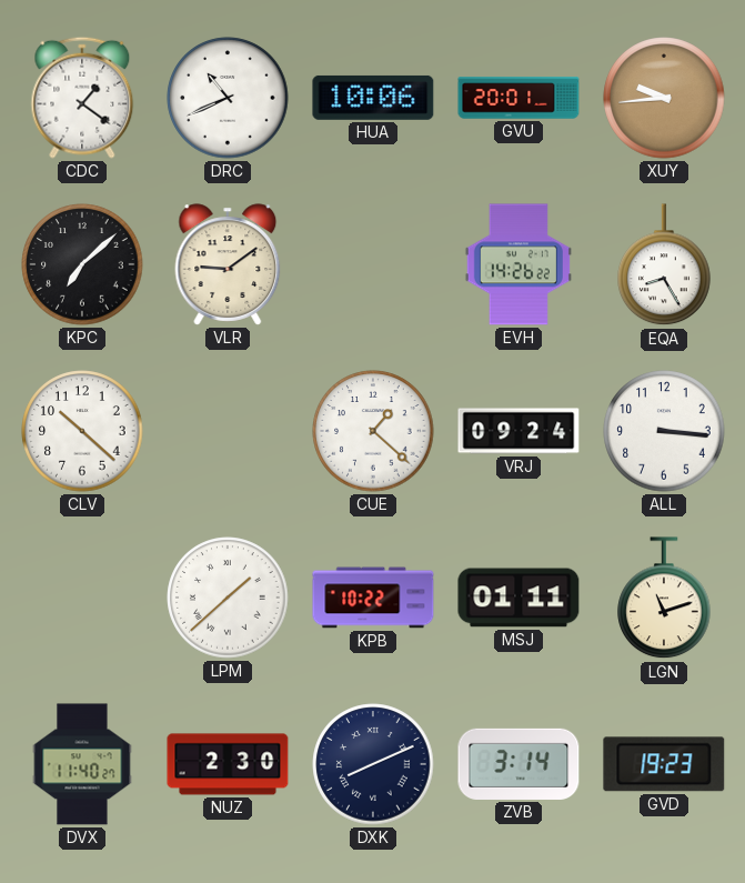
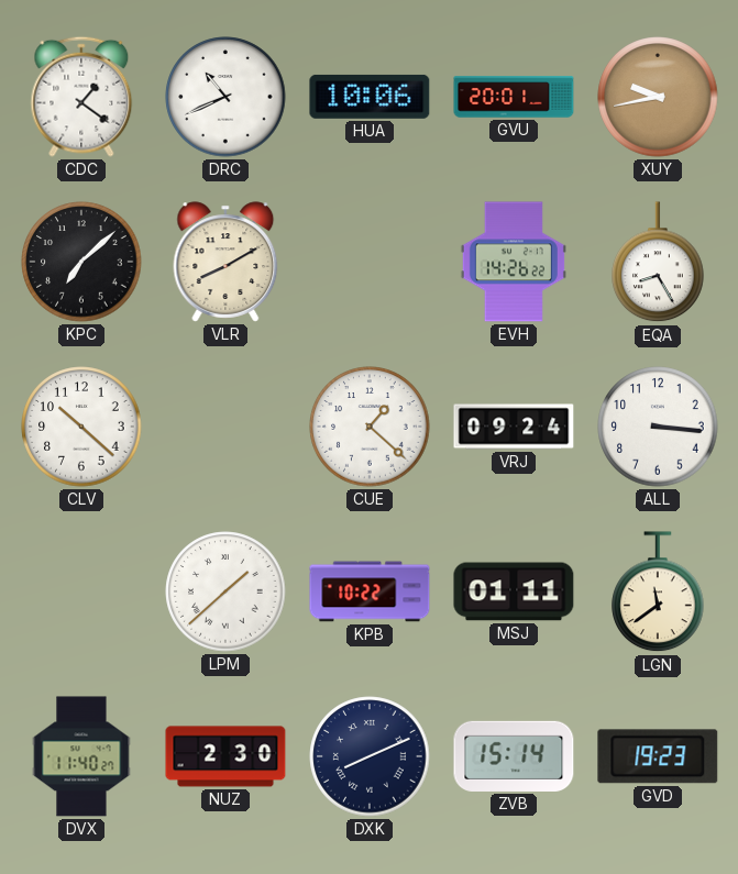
XUY: 9:44 -> 9:43
VLR: 9:09 -> 8:10
LGN: 11:12 -> 11:39
ZVB: 3:14 -> 15:14
